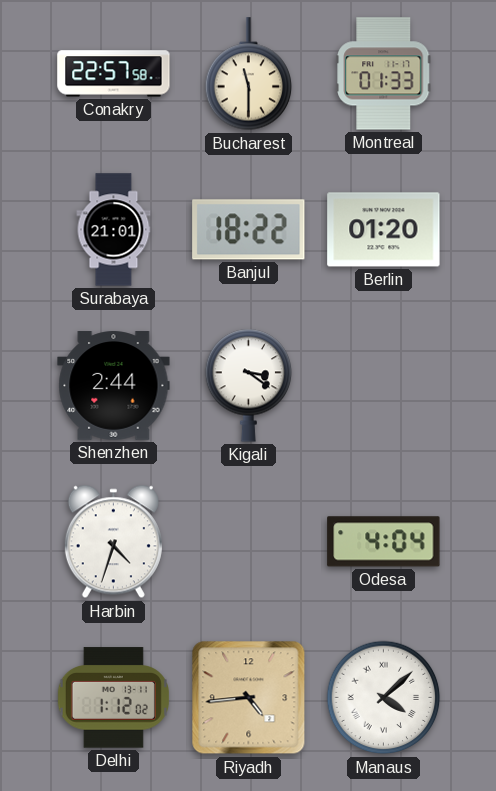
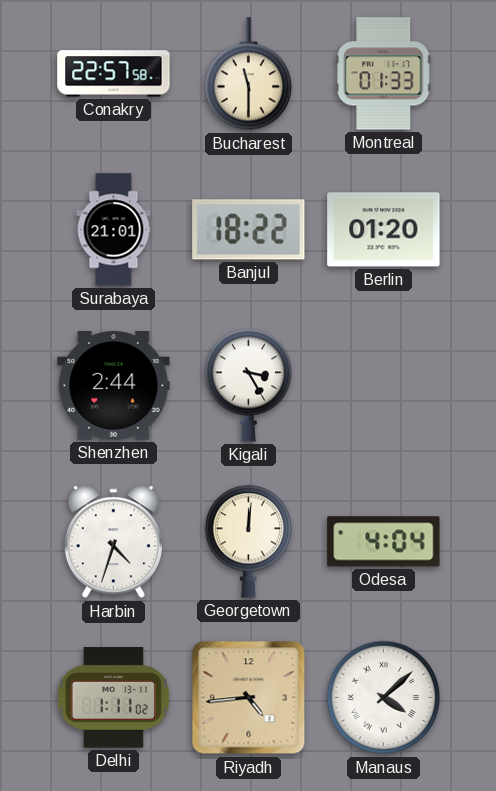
Kigali: 3:21 -> 3:25
Georgetown: none -> 12:01
Delhi: 1:12 -> 1:11
